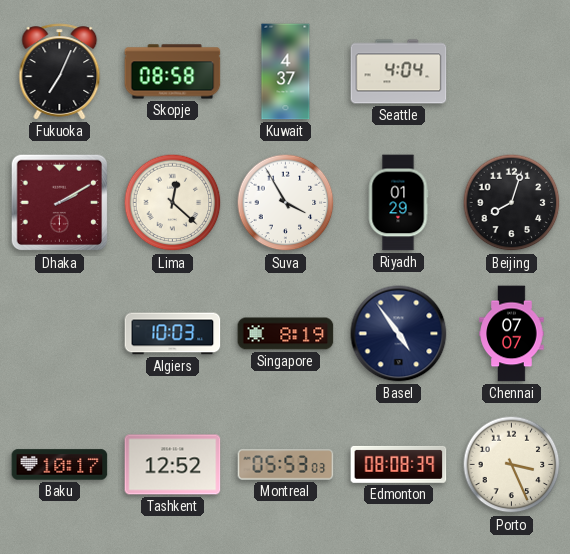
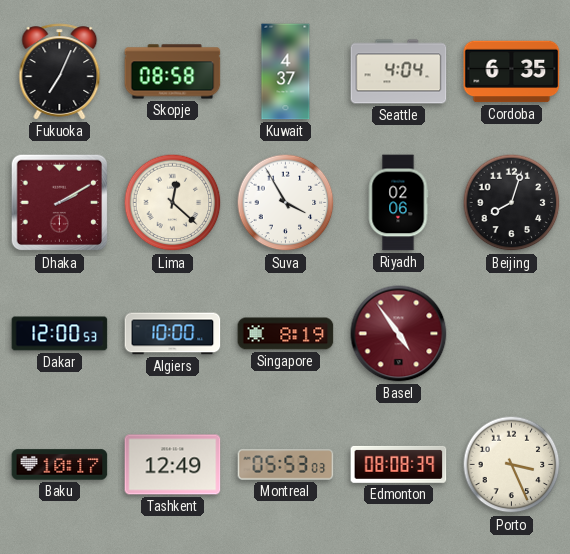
Cordoba: none -> 6:35
Riyadh: 01:29 -> 02:06
Dakar: none -> 12:00
Algiers: 10:03 -> 10:00
Basel dial: navy -> burgundy
Chennai: 07:07 -> none
Tashkent: 12:52 -> 12:49
